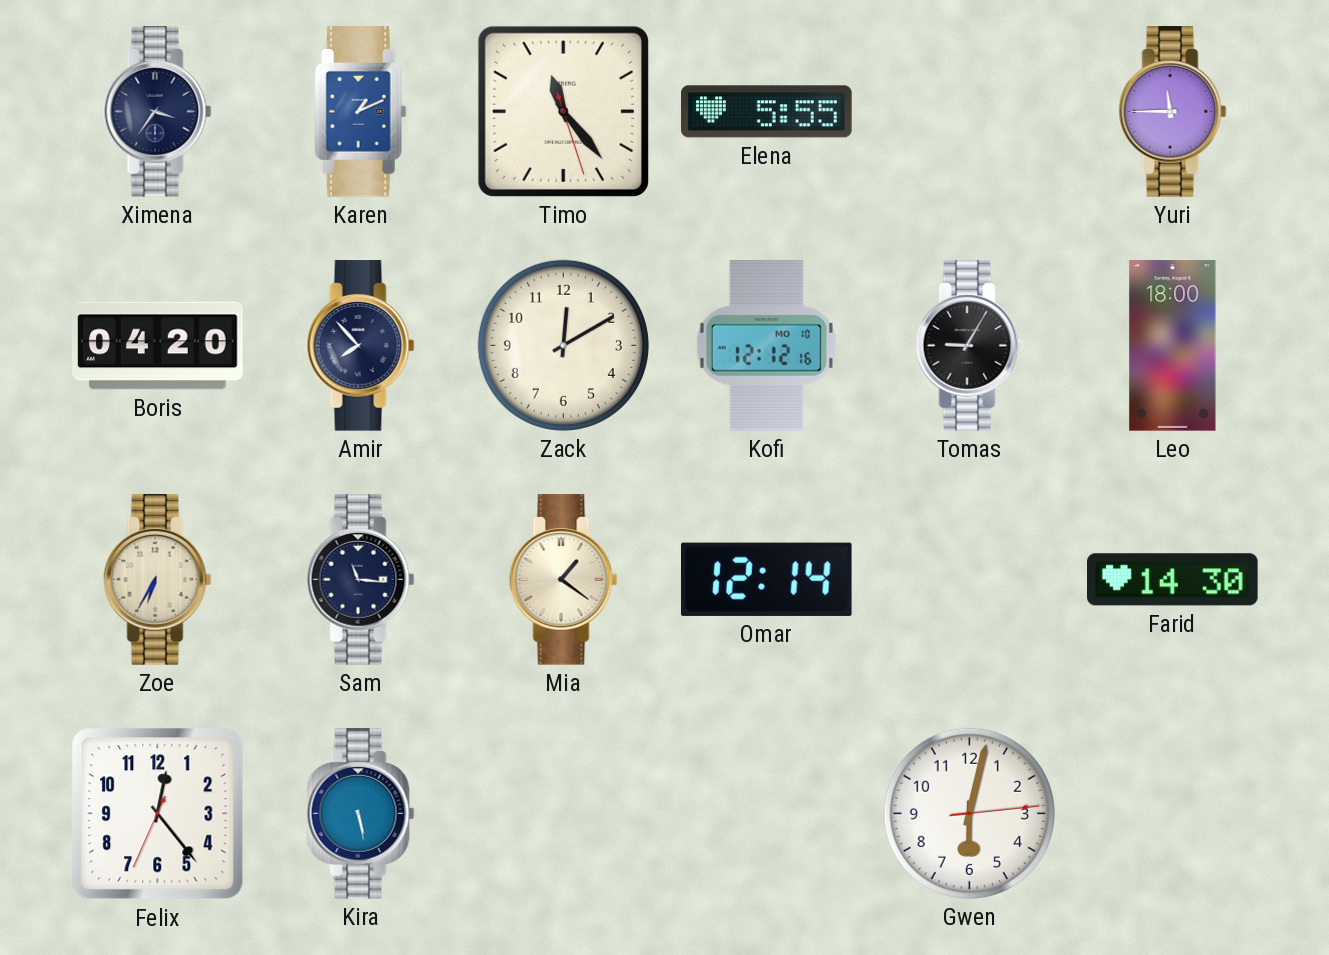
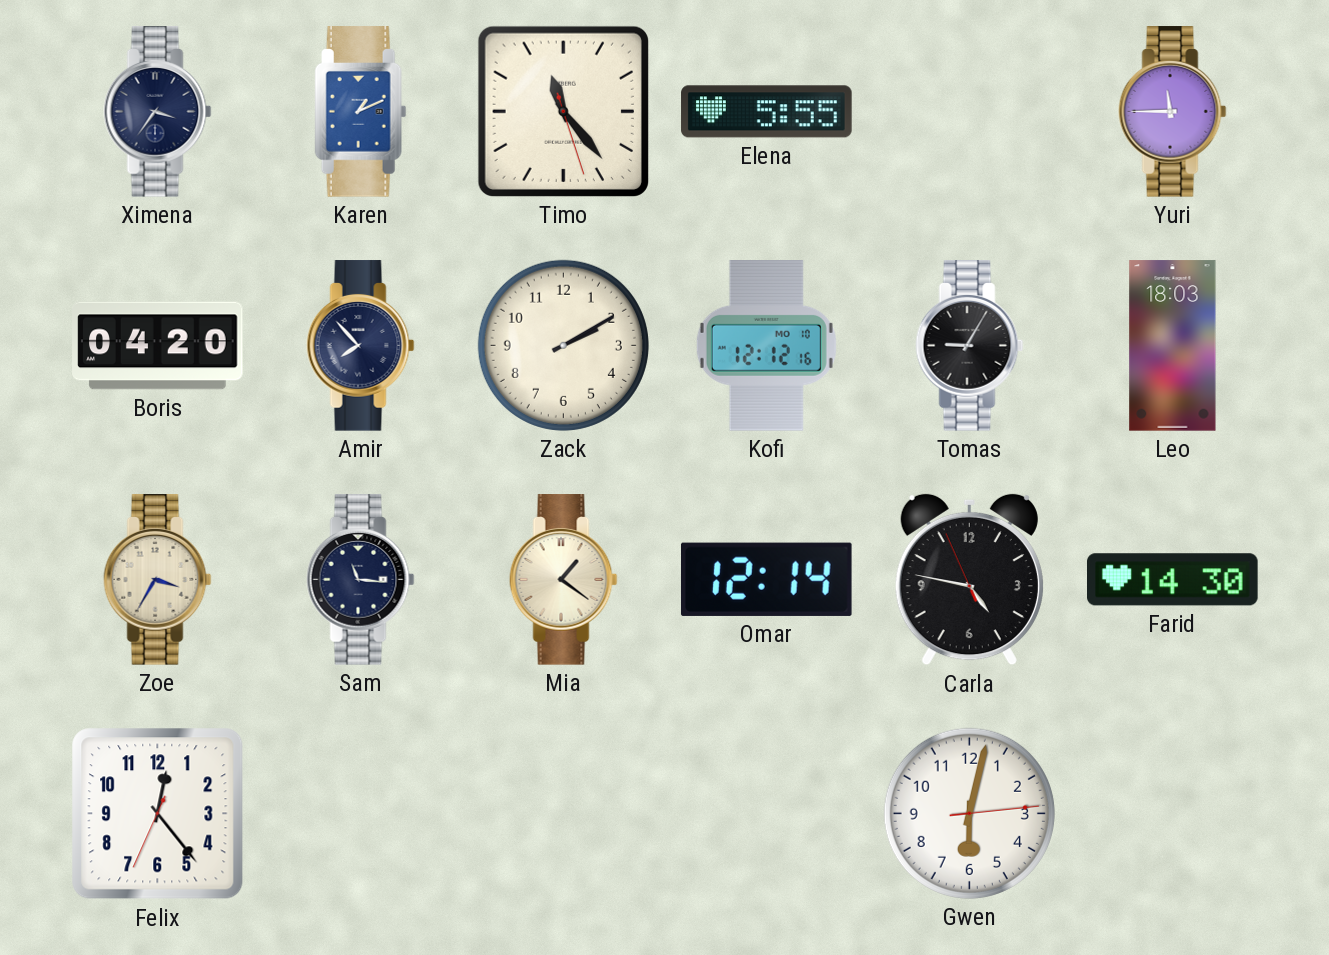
Zack: 12:10 -> 2:10
Leo: 18:00 -> 18:03
Zoe: 6:35 -> 3:35
Carla: none -> 4:46
Kira: 5:28 -> none
